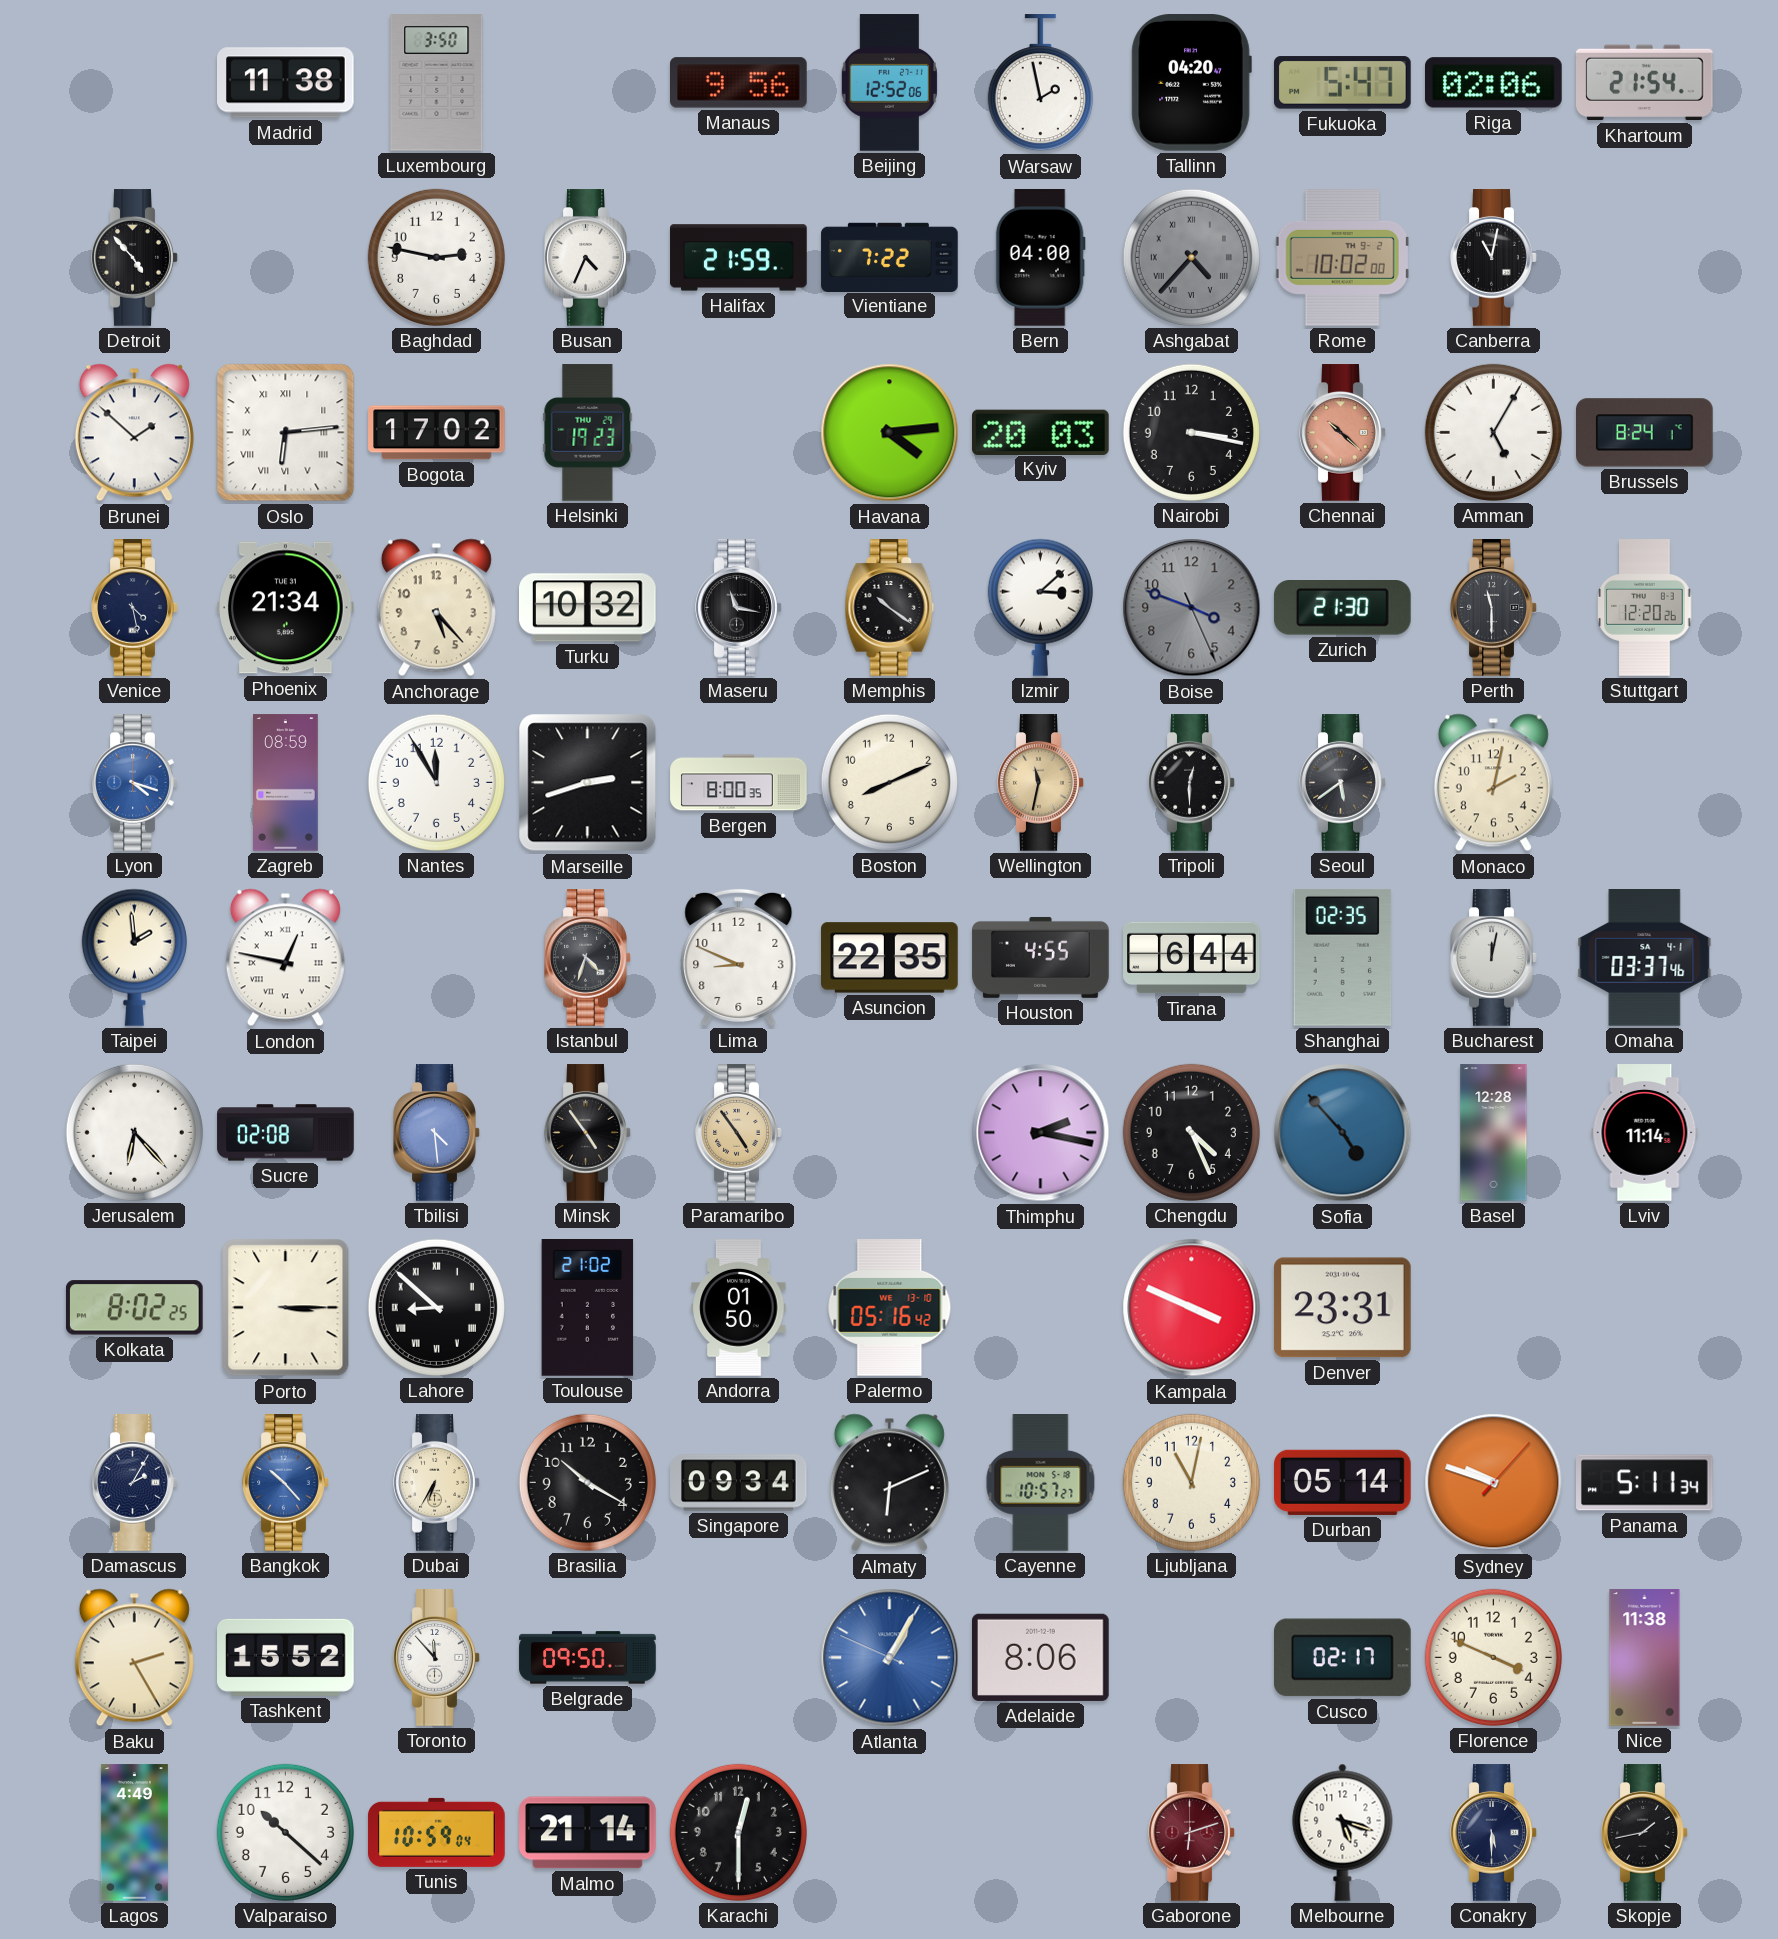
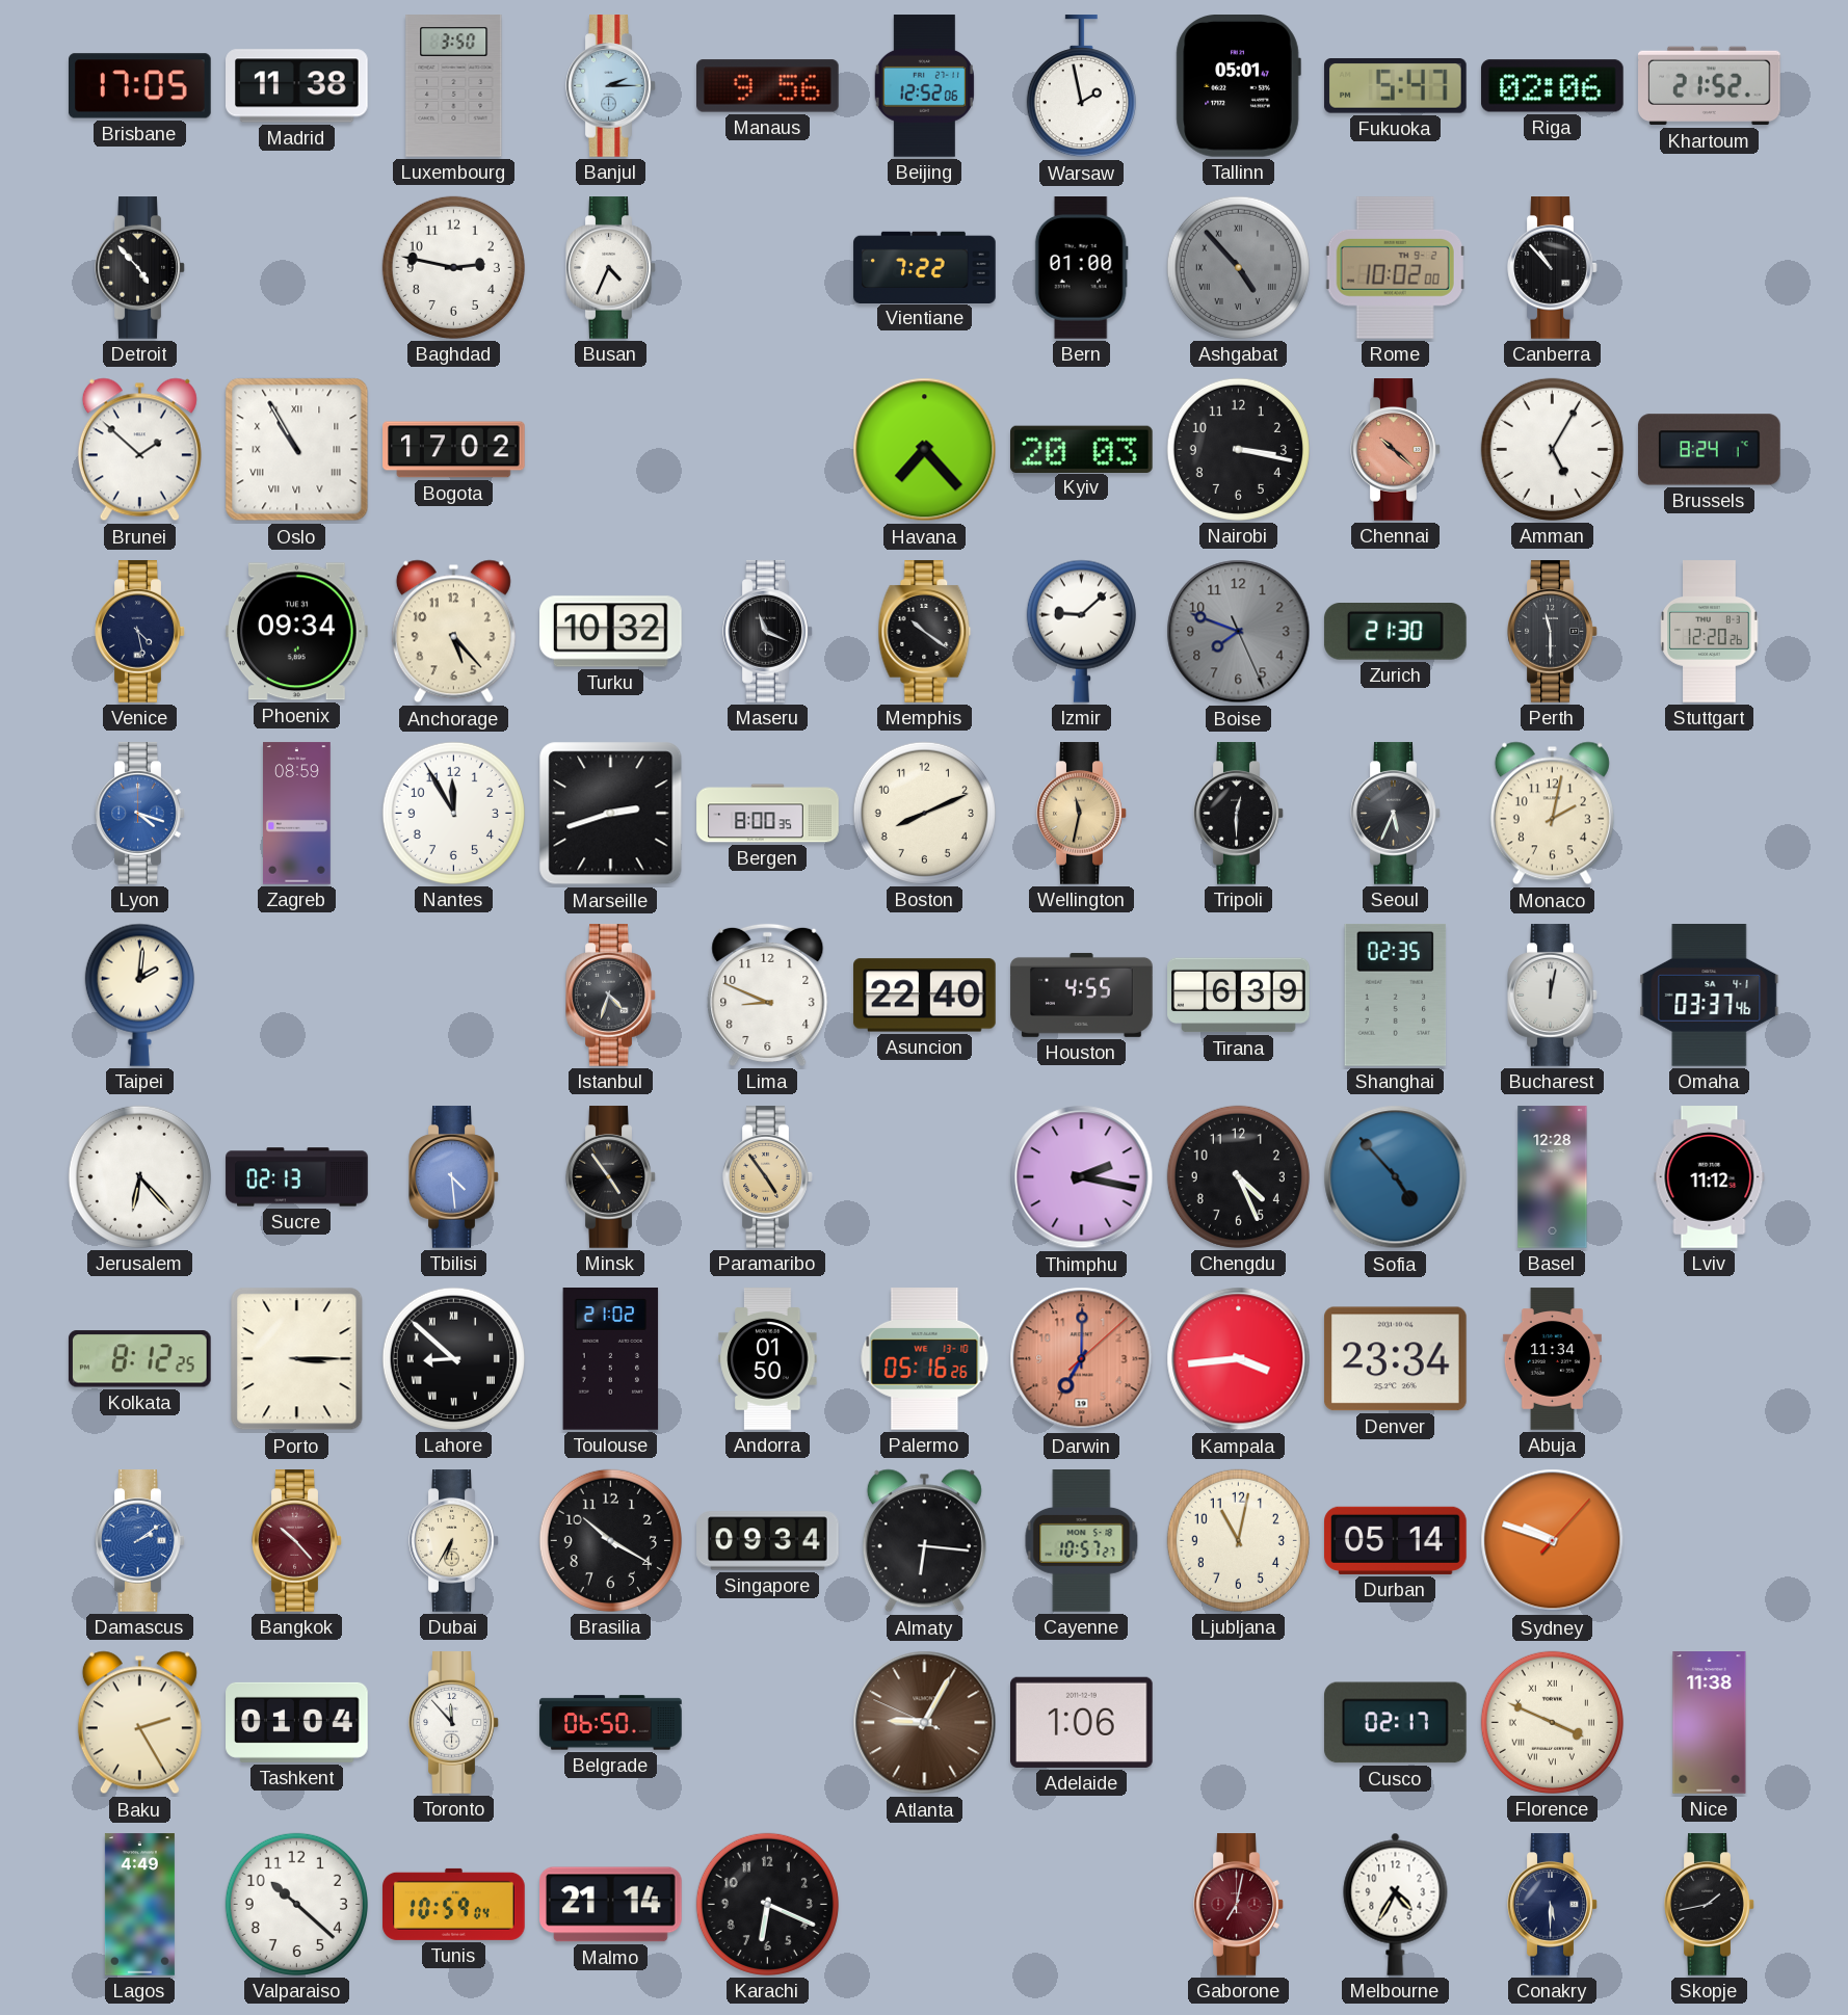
Brisbane: none -> 17:05
Banjul: none -> 2:15
Tallinn: 04:20 -> 05:01
Khartoum: 21:54 -> 21:52
Halifax: 21:59 -> none
Bern: 04:00 -> 01:00
Ashgabat: 4:37 -> 4:53
Canberra: 11:02 -> 10:53
Oslo: 6:14 -> 10:55
Helsinki: 19:23 -> none
Havana: 4:14 -> 7:23
Phoenix: 21:34 -> 09:34
Maseru: 11:17 -> 11:19
Izmir: 3:08 -> 9:08
Boise: 3:48 -> 7:48
Seoul: 5:39 -> 5:34
Taipei: 1:59 -> 2:01
London: 12:47 -> none
Asuncion: 22:35 -> 22:40
Tirana: 6:44 -> 6:39
Sucre: 02:08 -> 02:13
Lviv: 11:14 -> 11:12
Kolkata: 8:02 -> 8:12
Palermo: 05:16:42 -> 05:16:26
Darwin: none -> 7:00
Kampala: 3:49 -> 3:44
Denver: 23:31 -> 23:34
Abuja: none -> 11:34
Damascus: 2:05 -> 2:09
Damascus dial: navy -> blue
Bangkok dial: blue -> burgundy
Almaty: 6:11 -> 6:16
Panama: 5:11 -> none
Tashkent: 15:52 -> 01:04
Belgrade: 09:50 -> 06:50
Atlanta: 1:04 -> 9:04
Atlanta dial: blue -> brown
Adelaide: 8:06 -> 1:06
Florence numerals: Arabic -> Roman
Karachi: 12:30 -> 6:19
Gaborone: 6:12 -> 7:02
Melbourne: 5:18 -> 4:35
